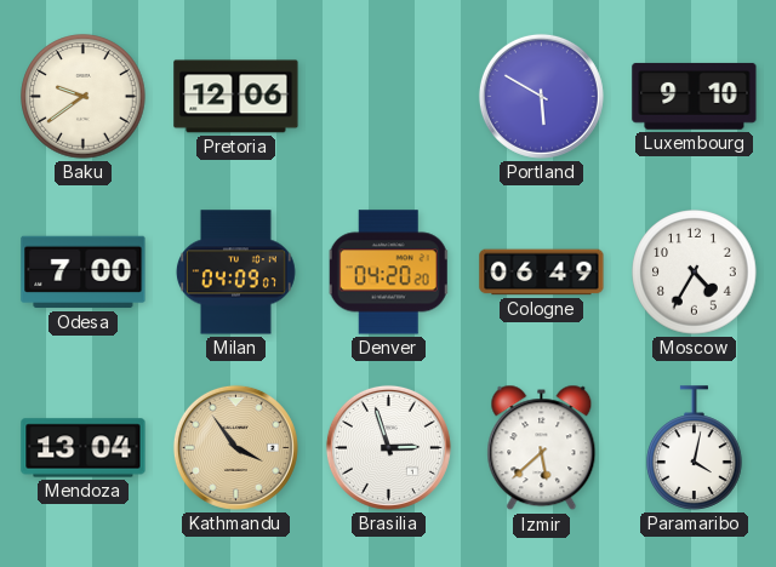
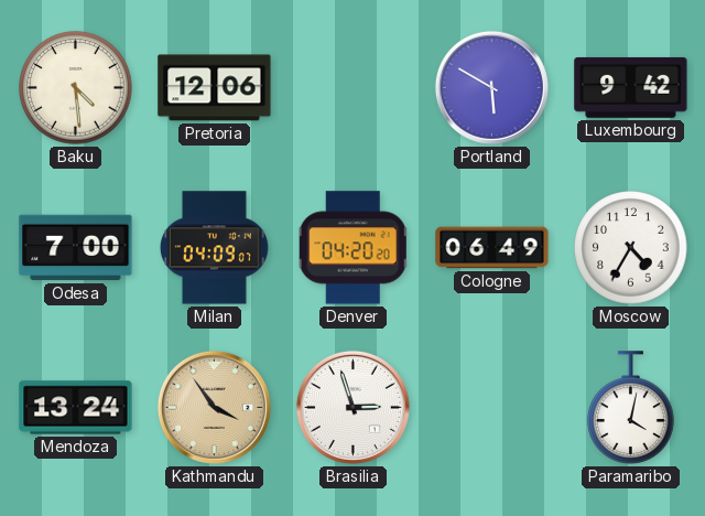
Baku: 9:39 -> 4:29
Luxembourg: 9:10 -> 9:42
Mendoza: 13:04 -> 13:24
Izmir: 5:38 -> none
